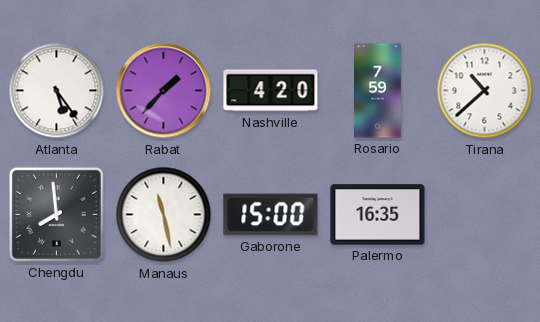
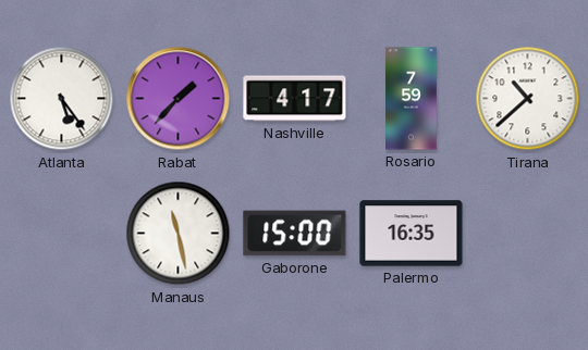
Nashville: 4:20 -> 4:17
Chengdu: 7:59 -> none
